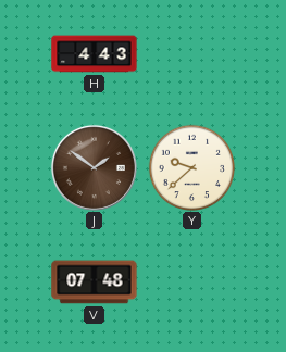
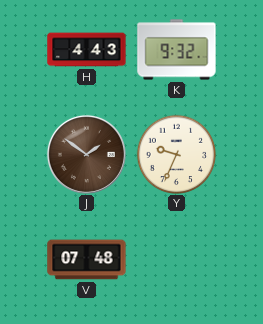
K: none -> 9:32
Y: 9:38 -> 9:34
